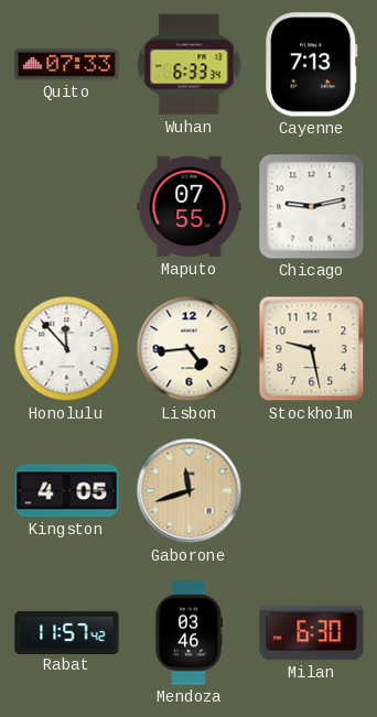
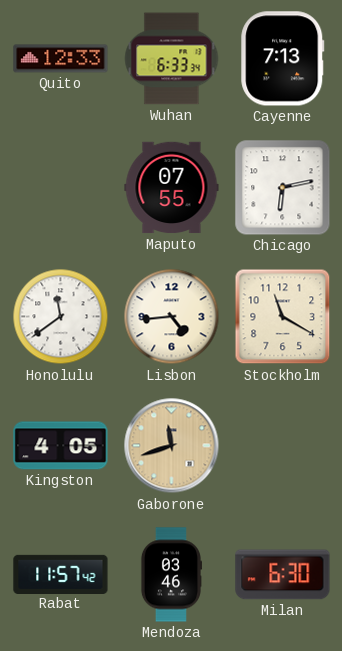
Quito: 07:33 -> 12:33
Chicago: 9:13 -> 6:13
Honolulu: 11:53 -> 11:39
Stockholm: 9:28 -> 11:20
